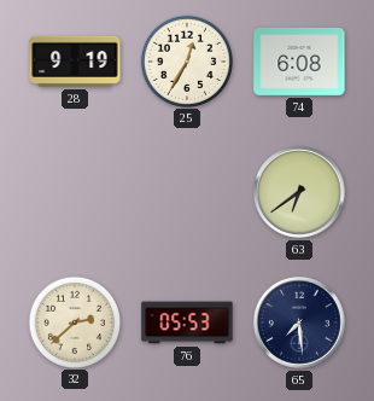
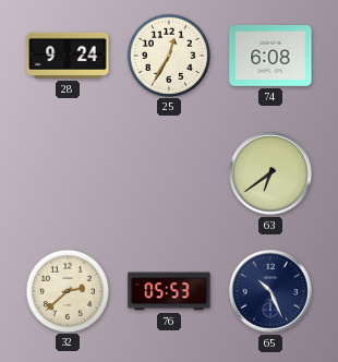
28: 9:19 -> 9:24
65: 7:29 -> 10:26
